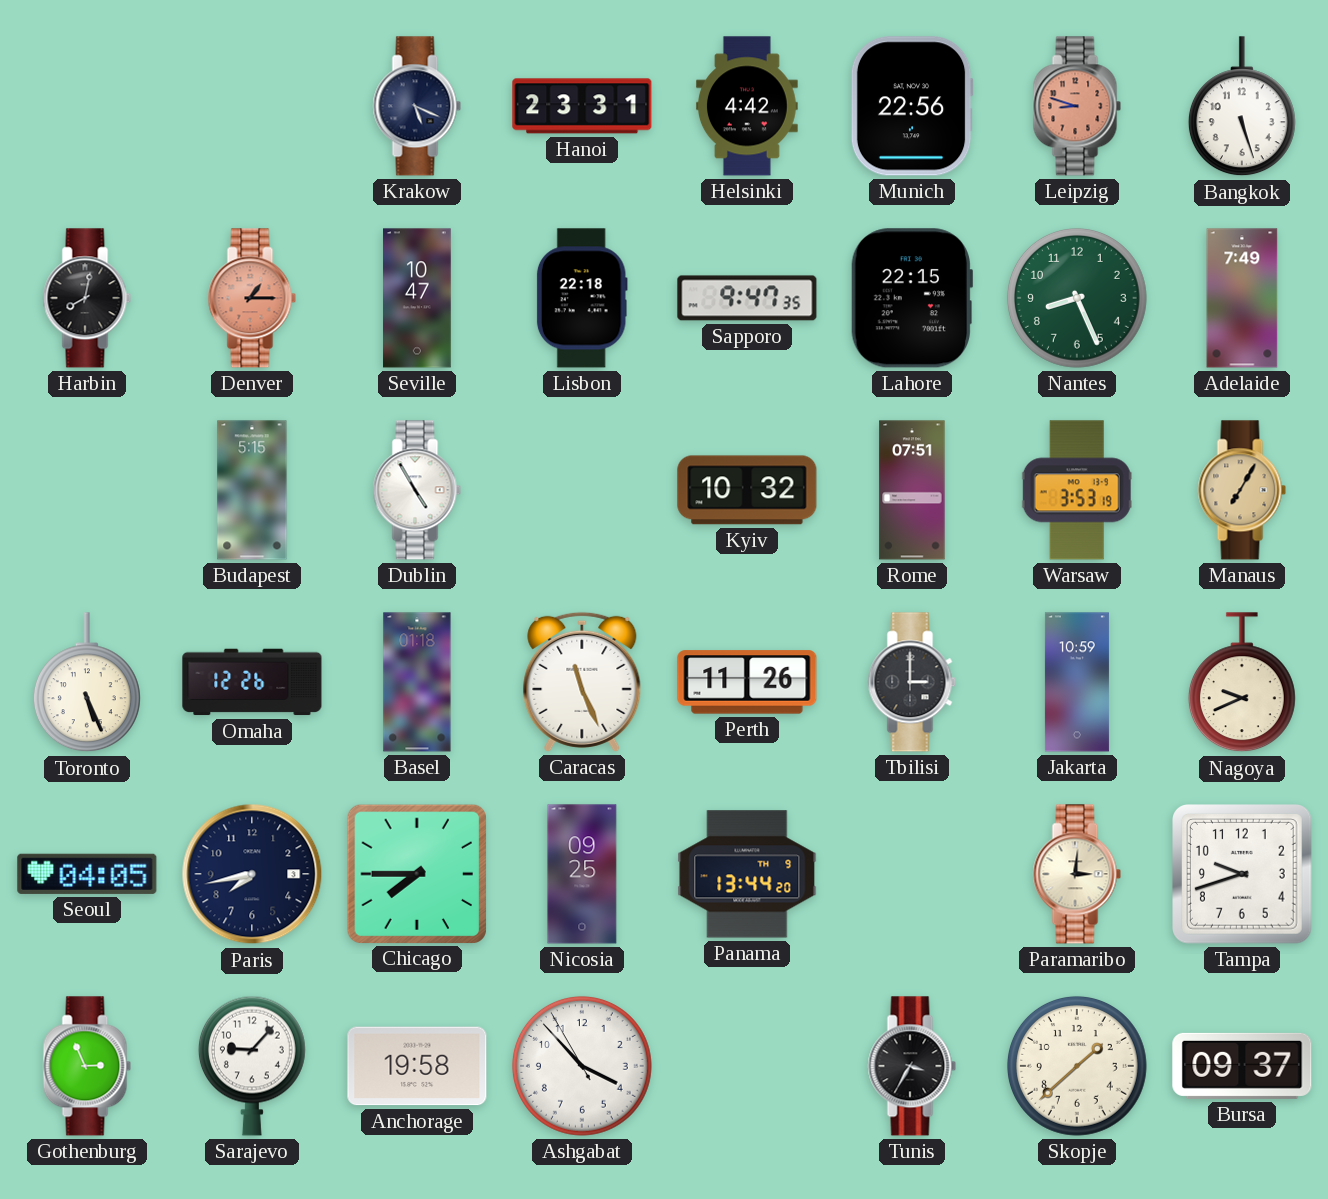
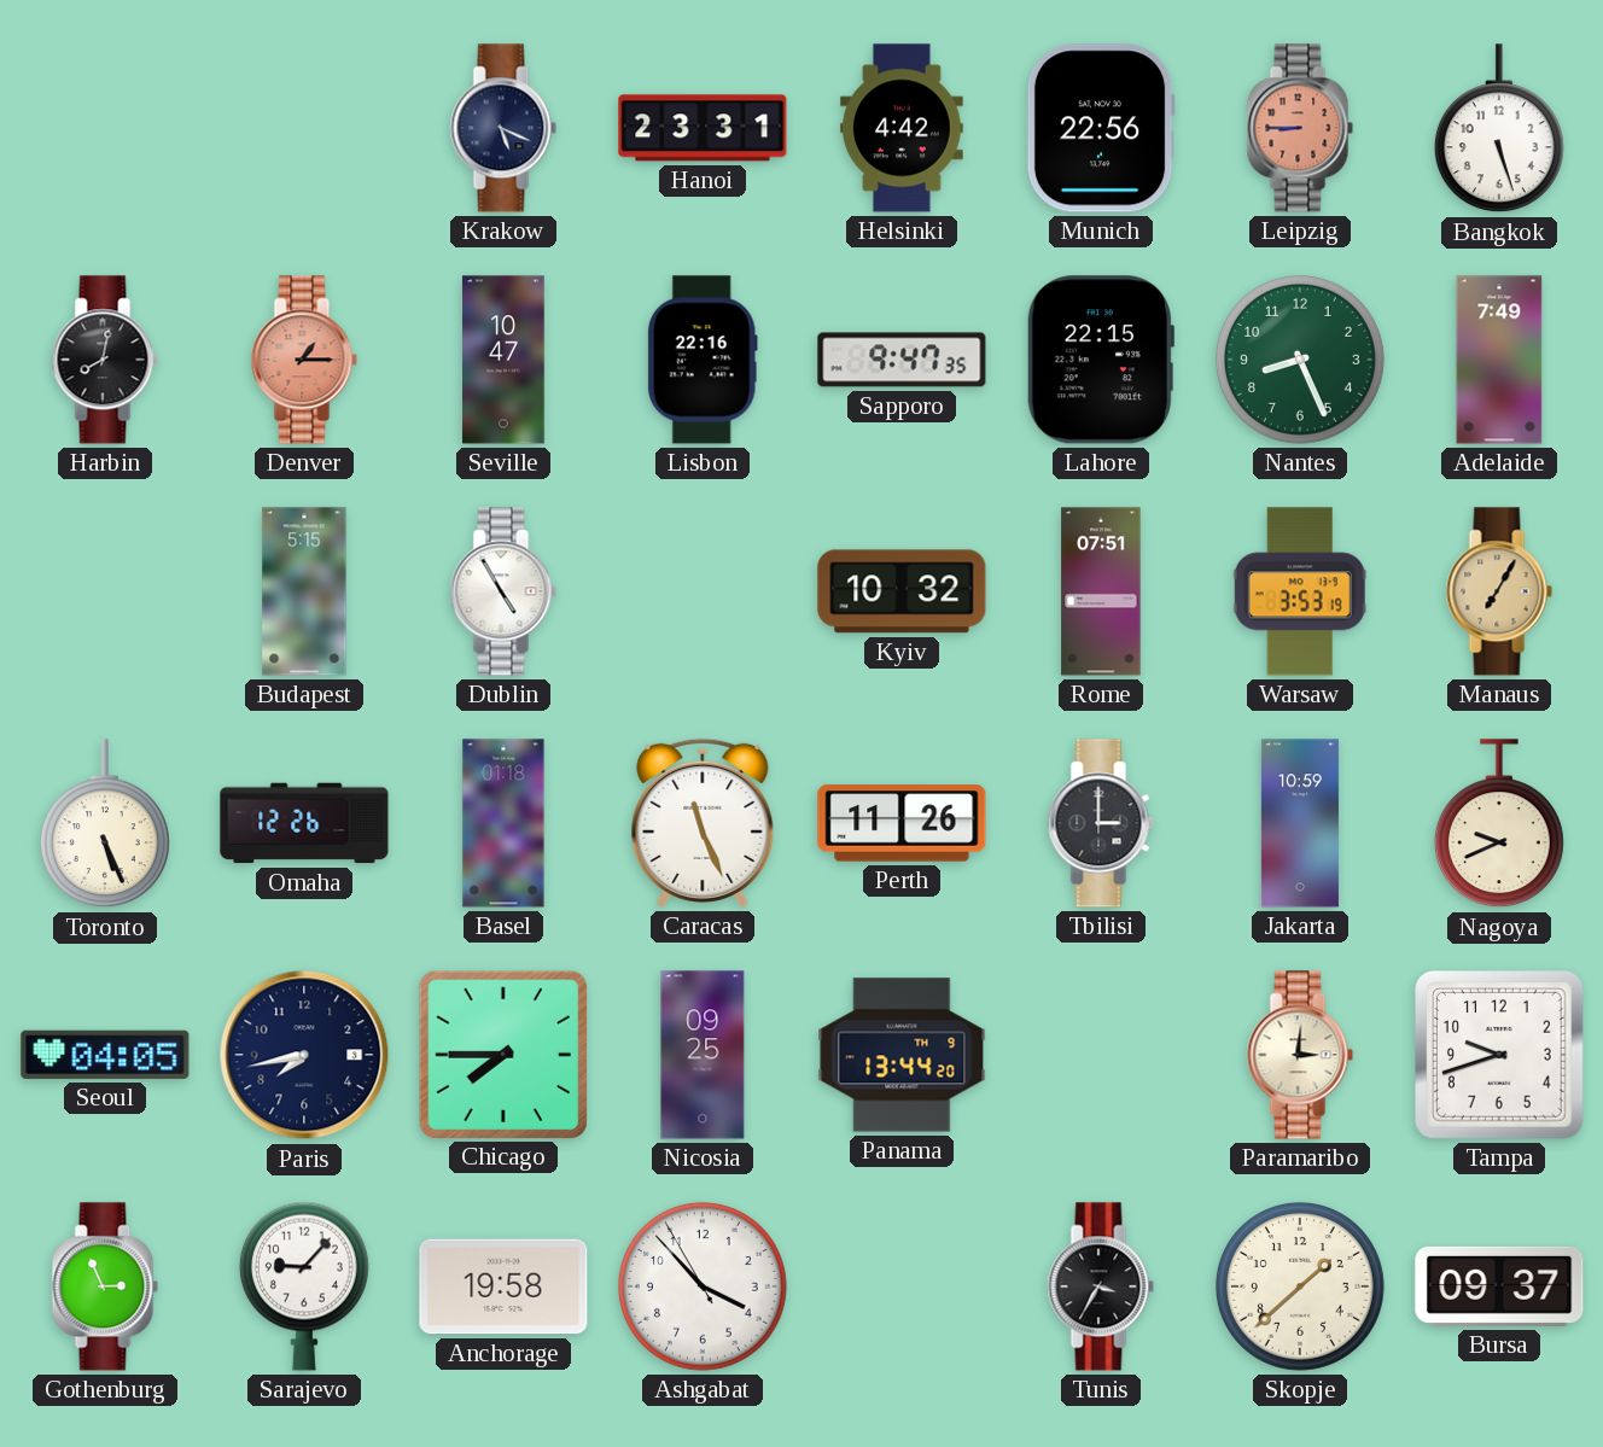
Leipzig: 8:48 -> 8:45
Lisbon: 22:18 -> 22:16
